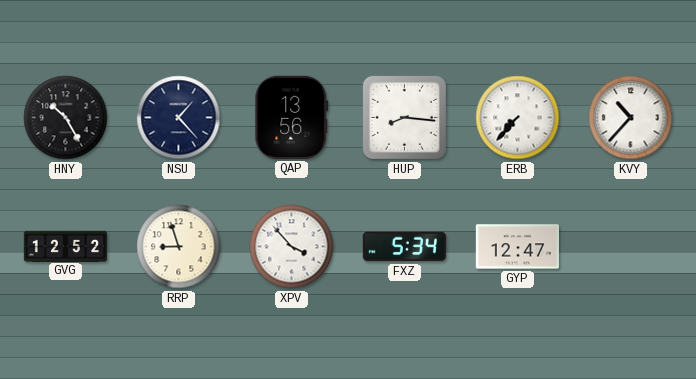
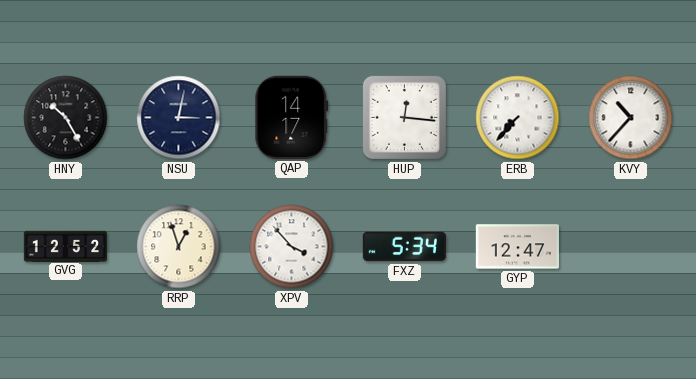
NSU: 1:23 -> 3:02
QAP: 13:56 -> 14:17
HUP: 8:16 -> 12:16
RRP: 8:57 -> 12:57
